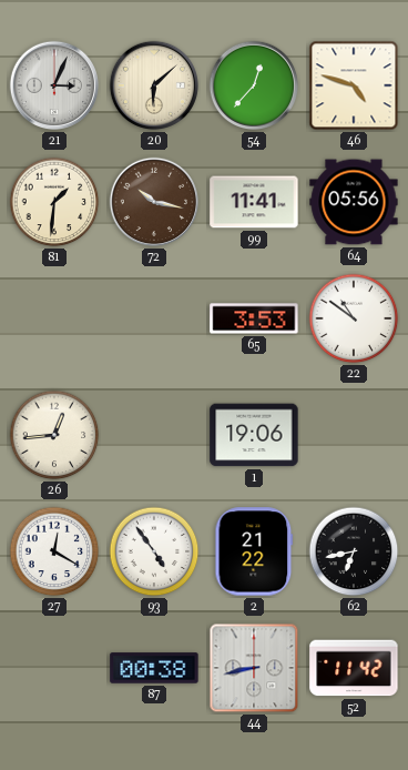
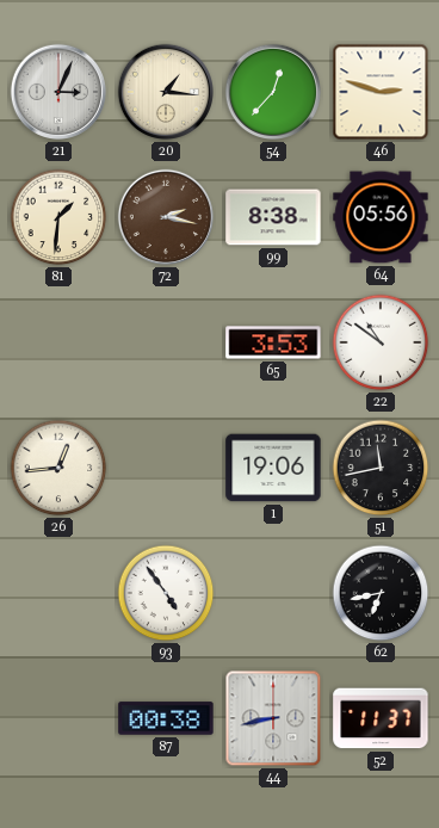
20: 6:08 -> 1:16
46: 4:48 -> 2:48
72: 10:17 -> 2:17
99: 11:41 -> 8:38
51: none -> 11:43
27: 12:20 -> none
2: 21:22 -> none
52: 11:42 -> 11:37
